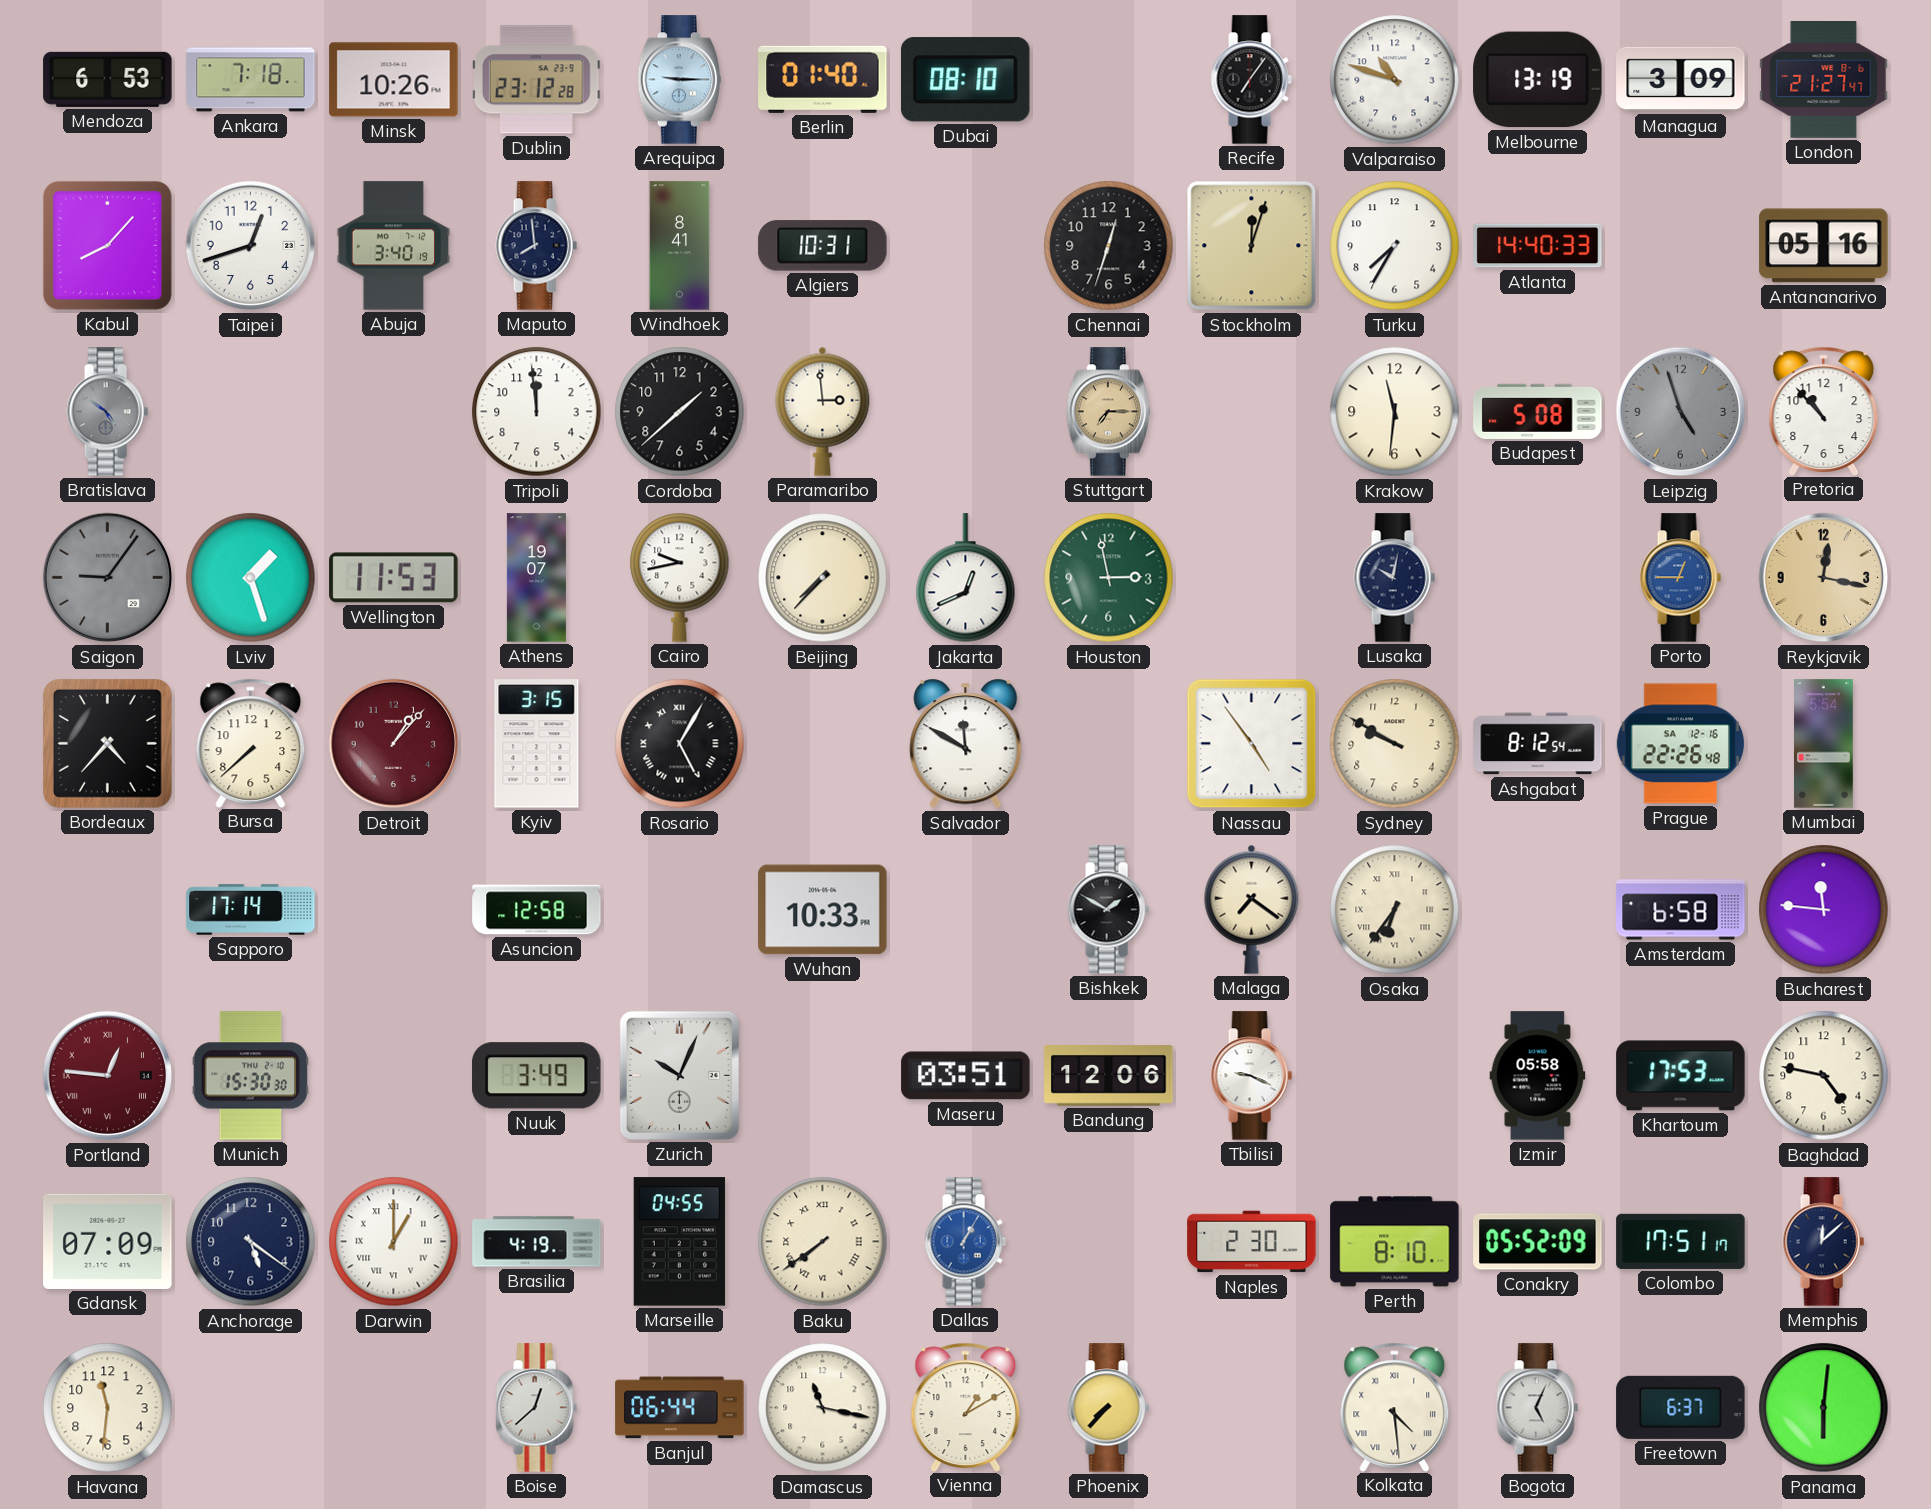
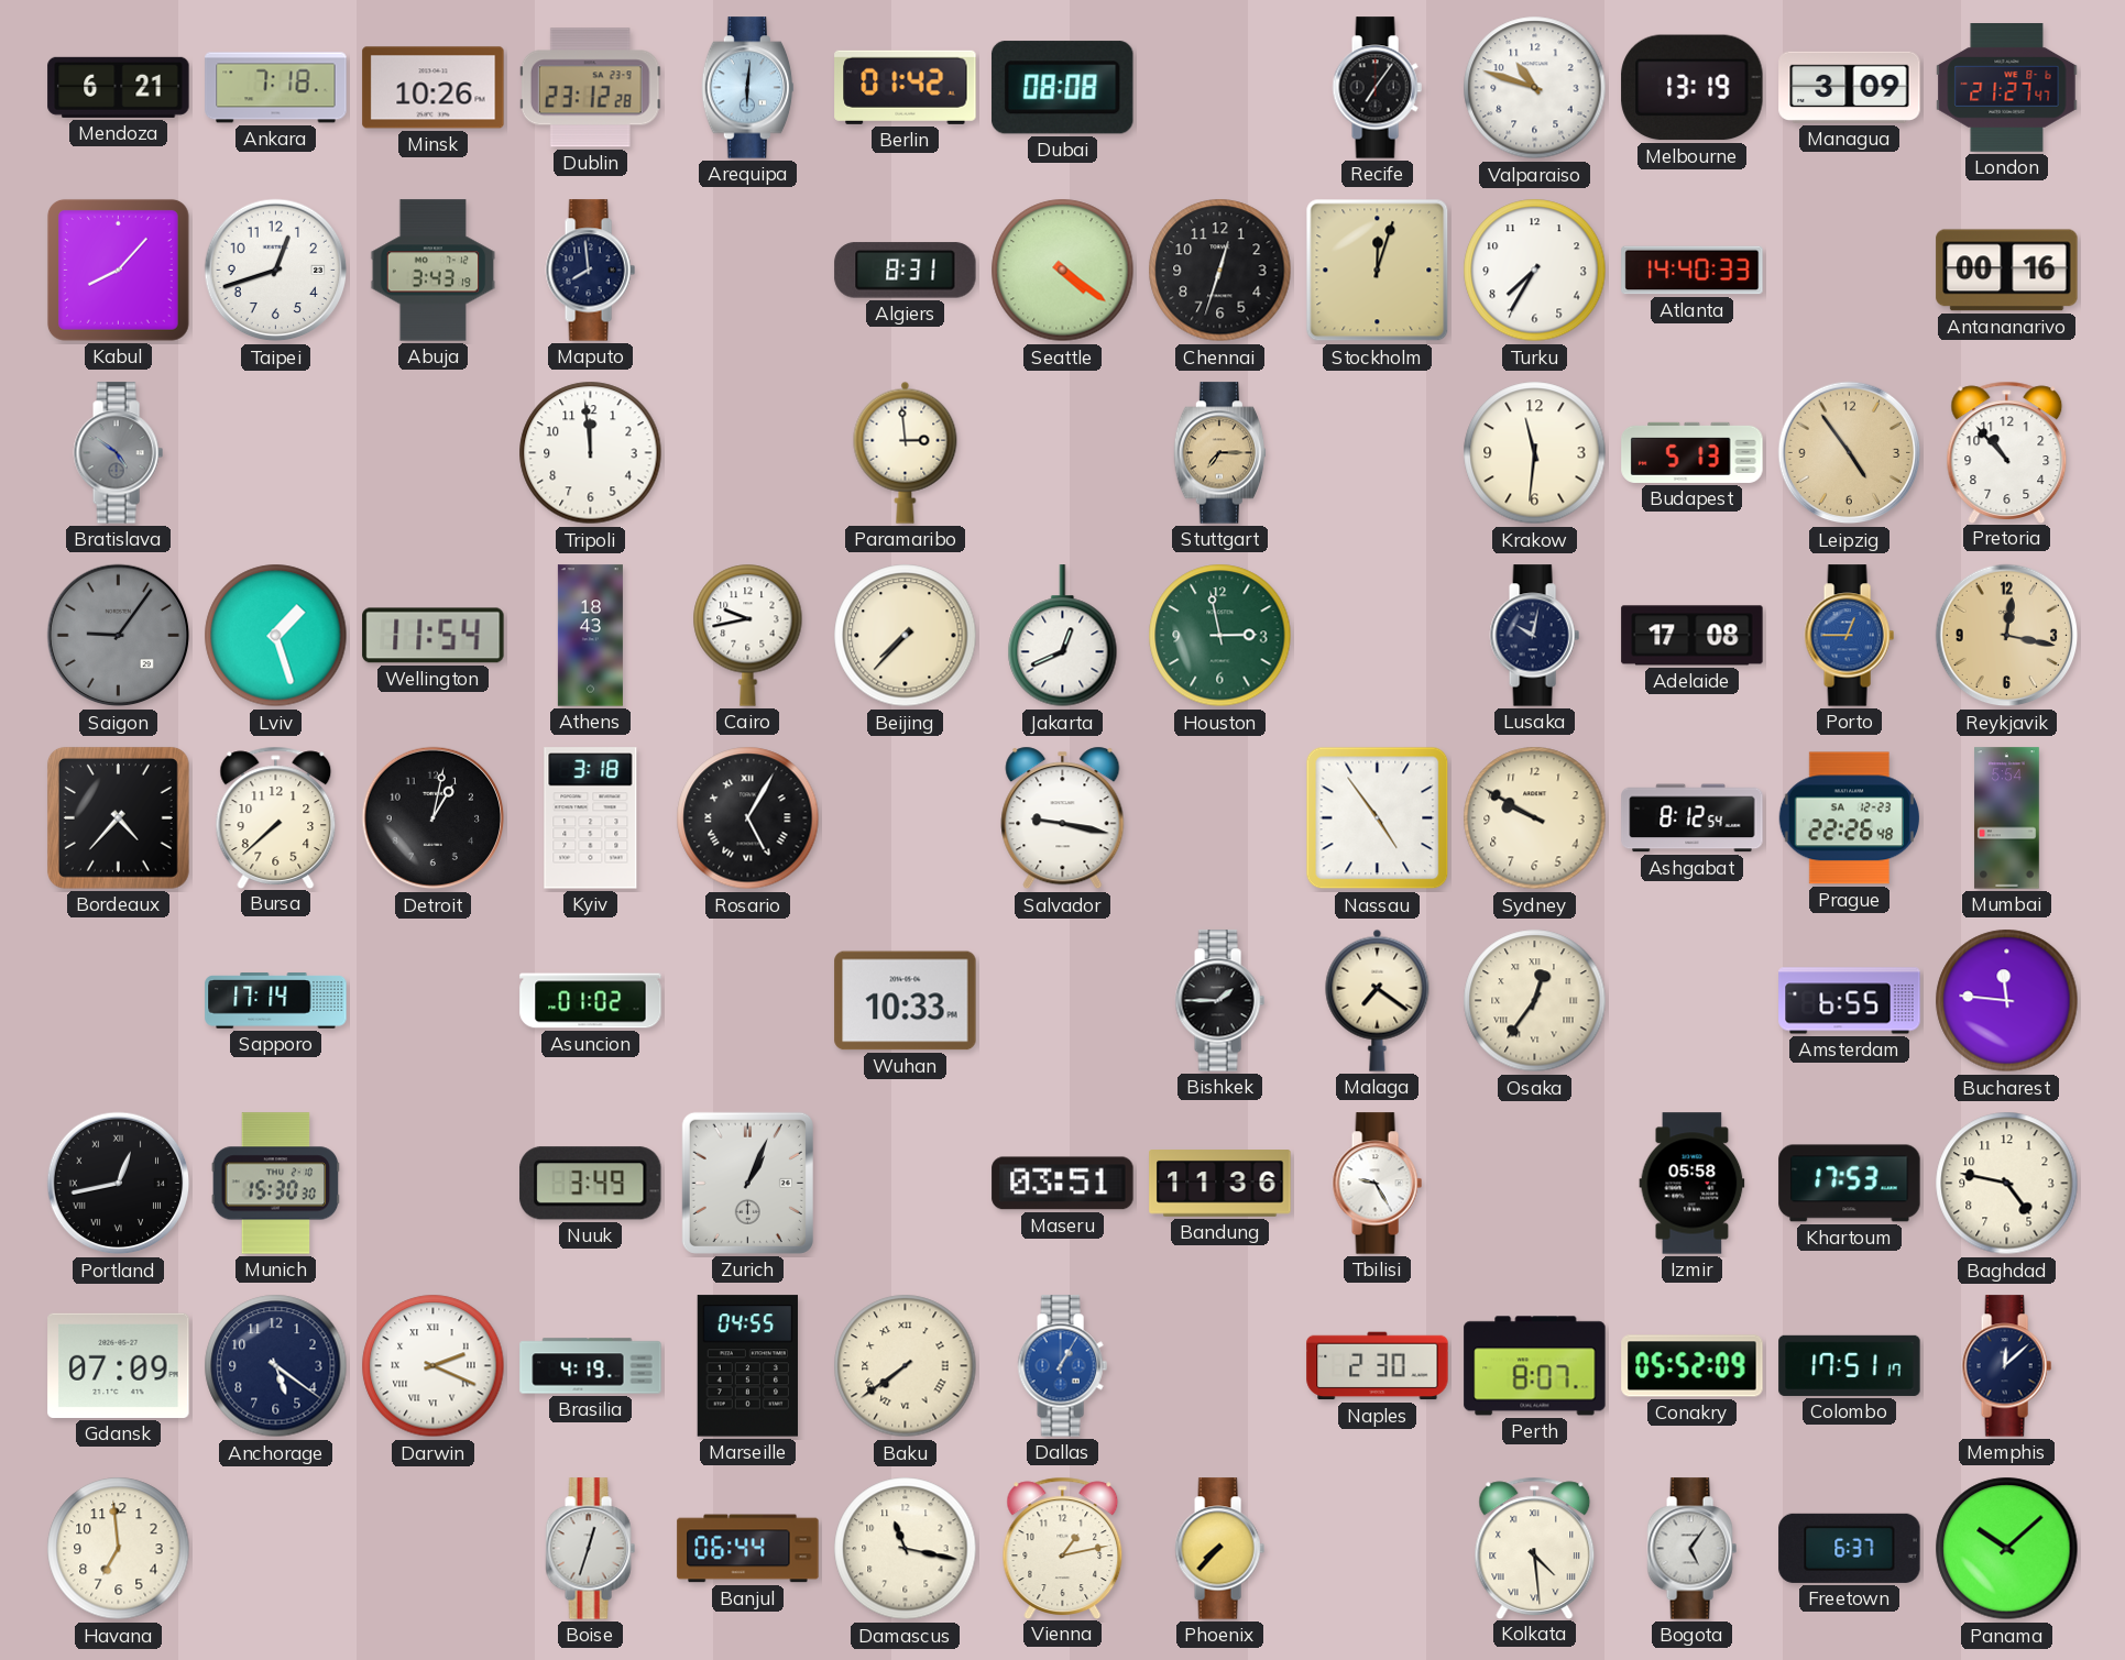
Mendoza: 6:53 -> 6:21
Arequipa: 9:15 -> 6:01
Berlin: 01:40 -> 01:42
Dubai: 08:10 -> 08:08
Abuja: 3:40 -> 3:43
Windhoek: 8:41 -> none
Algiers: 10:31 -> 8:31
Seattle: none -> 4:21
Antananarivo: 05:16 -> 00:16
Cordoba: 1:38 -> none
Budapest: 5:08 -> 5:13
Leipzig: 4:57 -> 4:54
Leipzig dial: grey -> champagne
Wellington: 11:53 -> 11:54
Athens: 19:07 -> 18:43
Adelaide: none -> 17:08
Detroit: 1:07 -> 1:02
Detroit dial: burgundy -> black
Kyiv: 3:15 -> 3:18
Salvador: 11:50 -> 9:17
Prague date: SA 12-16 -> SA 12-23
Asuncion: 12:58 -> 01:02
Bishkek: 1:50 -> 1:45
Osaka: 6:36 -> 12:36
Amsterdam: 6:58 -> 6:55
Portland: 12:46 -> 12:43
Portland dial: burgundy -> black
Zurich: 10:04 -> 1:04
Bandung: 12:06 -> 11:36
Tbilisi: 9:19 -> 9:25
Darwin: 1:00 -> 2:19
Perth: 8:10 -> 8:07
Havana: 11:31 -> 6:59
Boise: 12:38 -> 12:33
Vienna: 1:10 -> 1:13
Bogota: 5:04 -> 5:06
Panama: 6:01 -> 10:08
